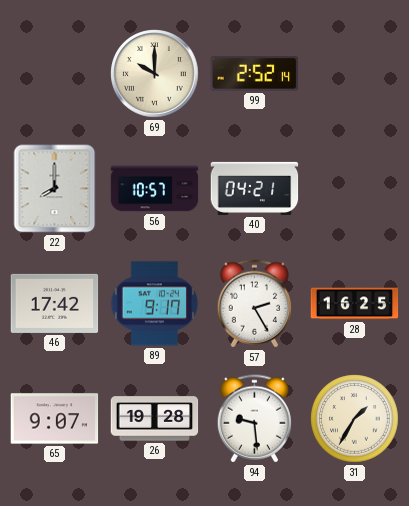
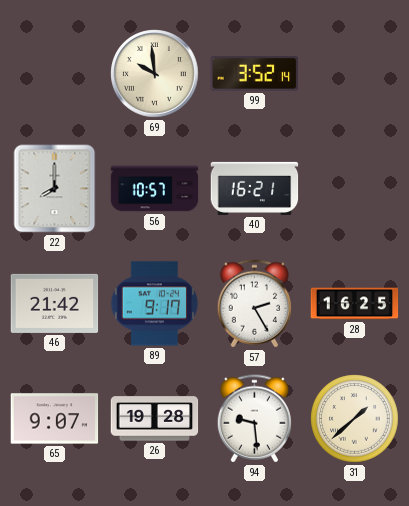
69: 10:00 -> 9:59
99: 2:52 -> 3:52
40: 04:21 -> 16:21
46: 17:42 -> 21:42
31: 1:35 -> 1:38
